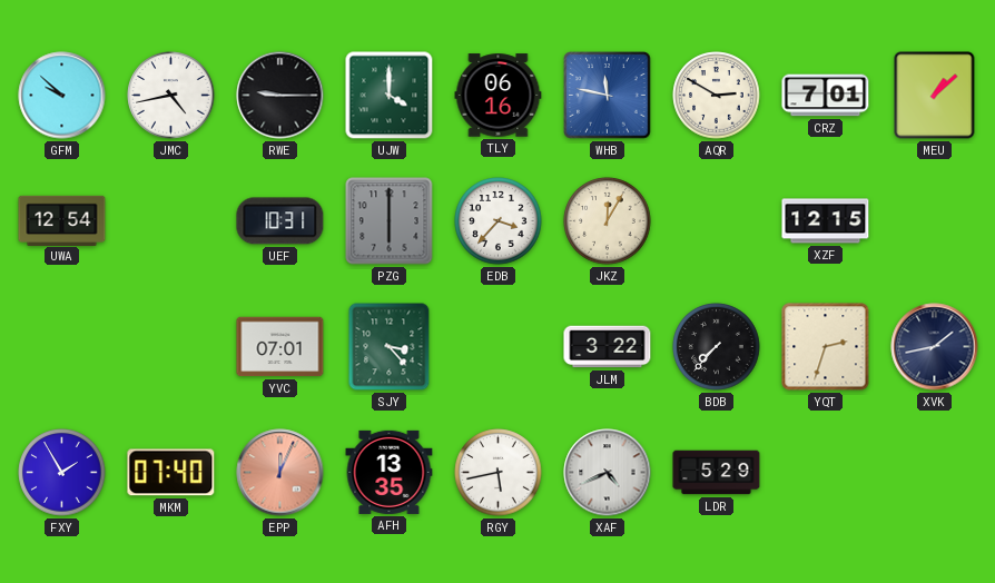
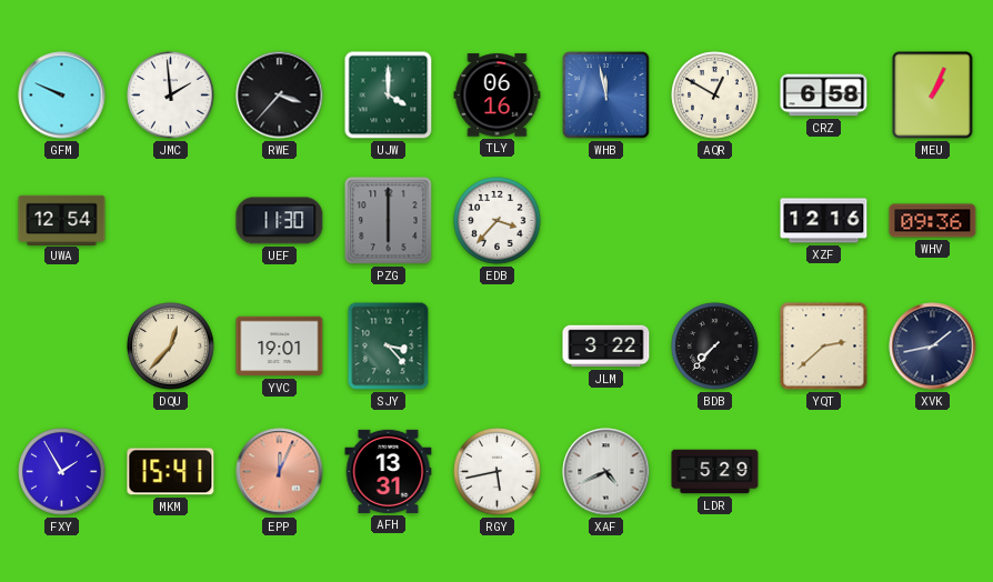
GFM: 9:52 -> 9:49
JMC: 4:43 -> 1:59
RWE: 9:15 -> 3:37
WHB: 11:47 -> 11:58
AQR: 2:50 -> 12:50
CRZ: 7:01 -> 6:58
MEU: 1:08 -> 1:04
UEF: 10:31 -> 11:30
JKZ: 12:05 -> none
XZF: 12:15 -> 12:16
WHV: none -> 09:36
DQU: none -> 12:37
YVC: 07:01 -> 19:01
YQT: 2:33 -> 2:38
MKM: 07:40 -> 15:41
AFH: 13:35 -> 13:31
